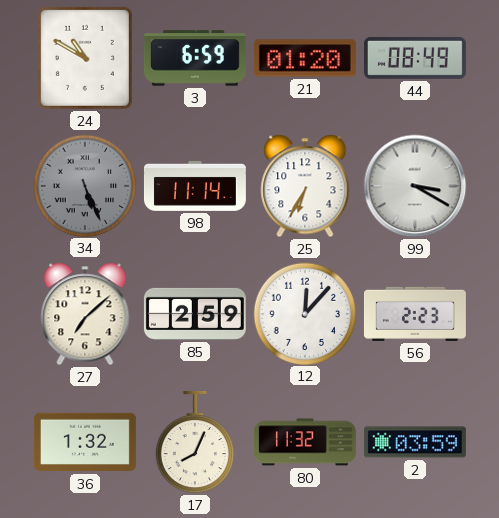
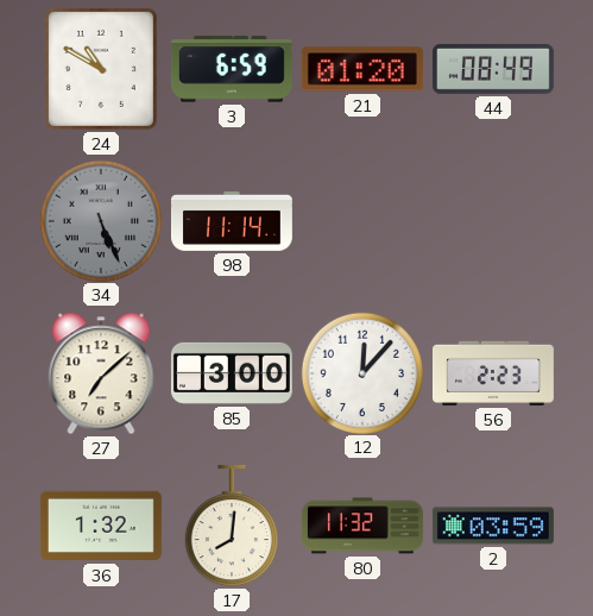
25: 6:35 -> none
99: 3:20 -> none
85: 2:59 -> 3:00
17: 8:04 -> 8:01
